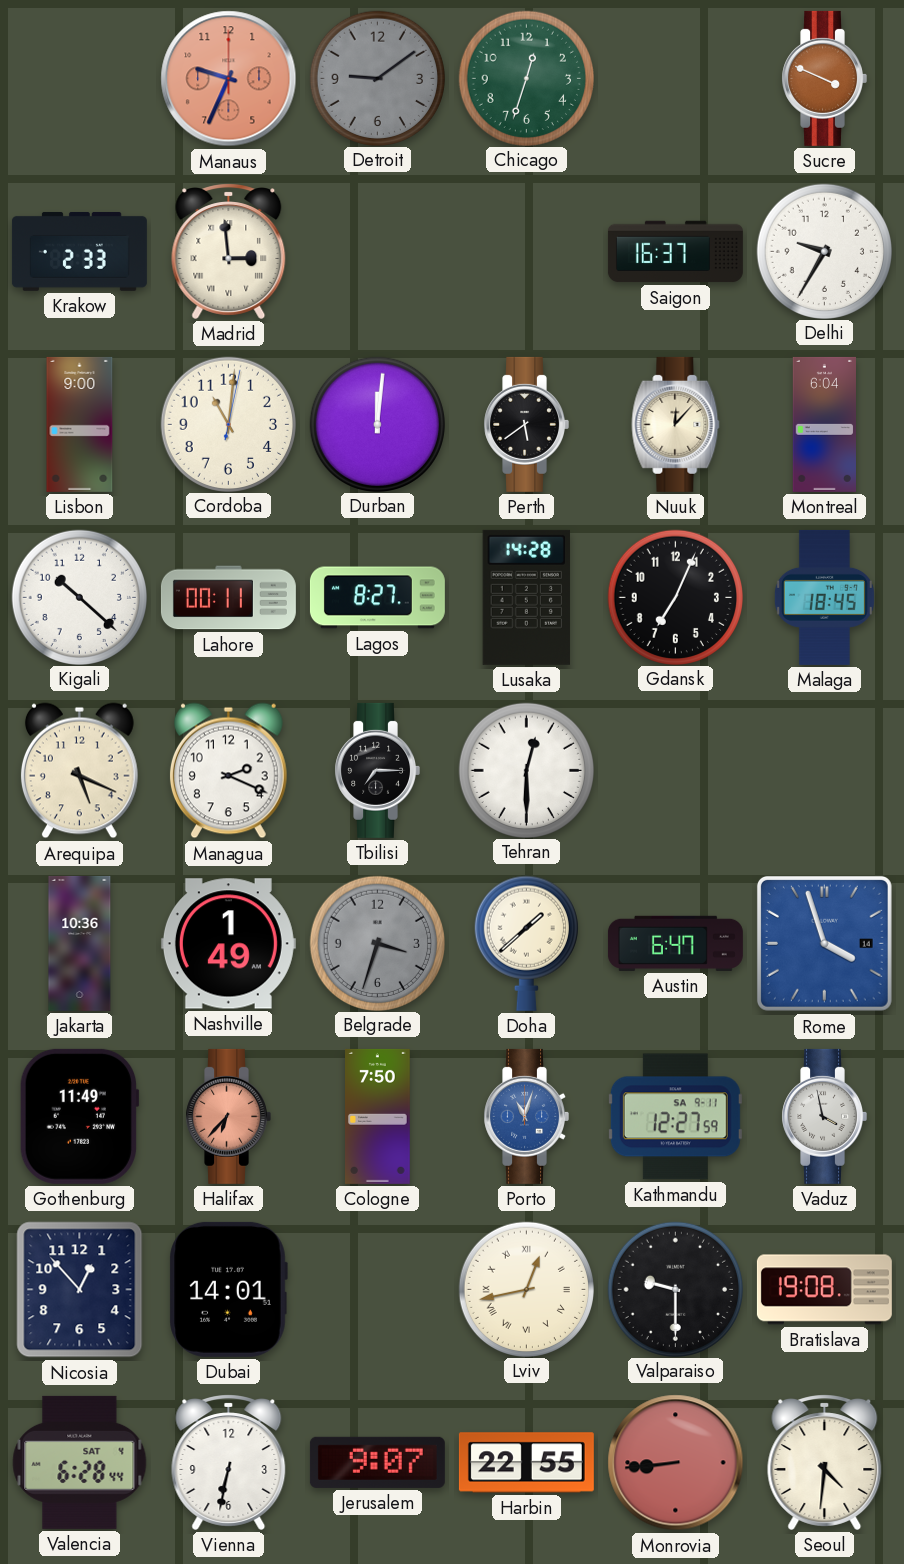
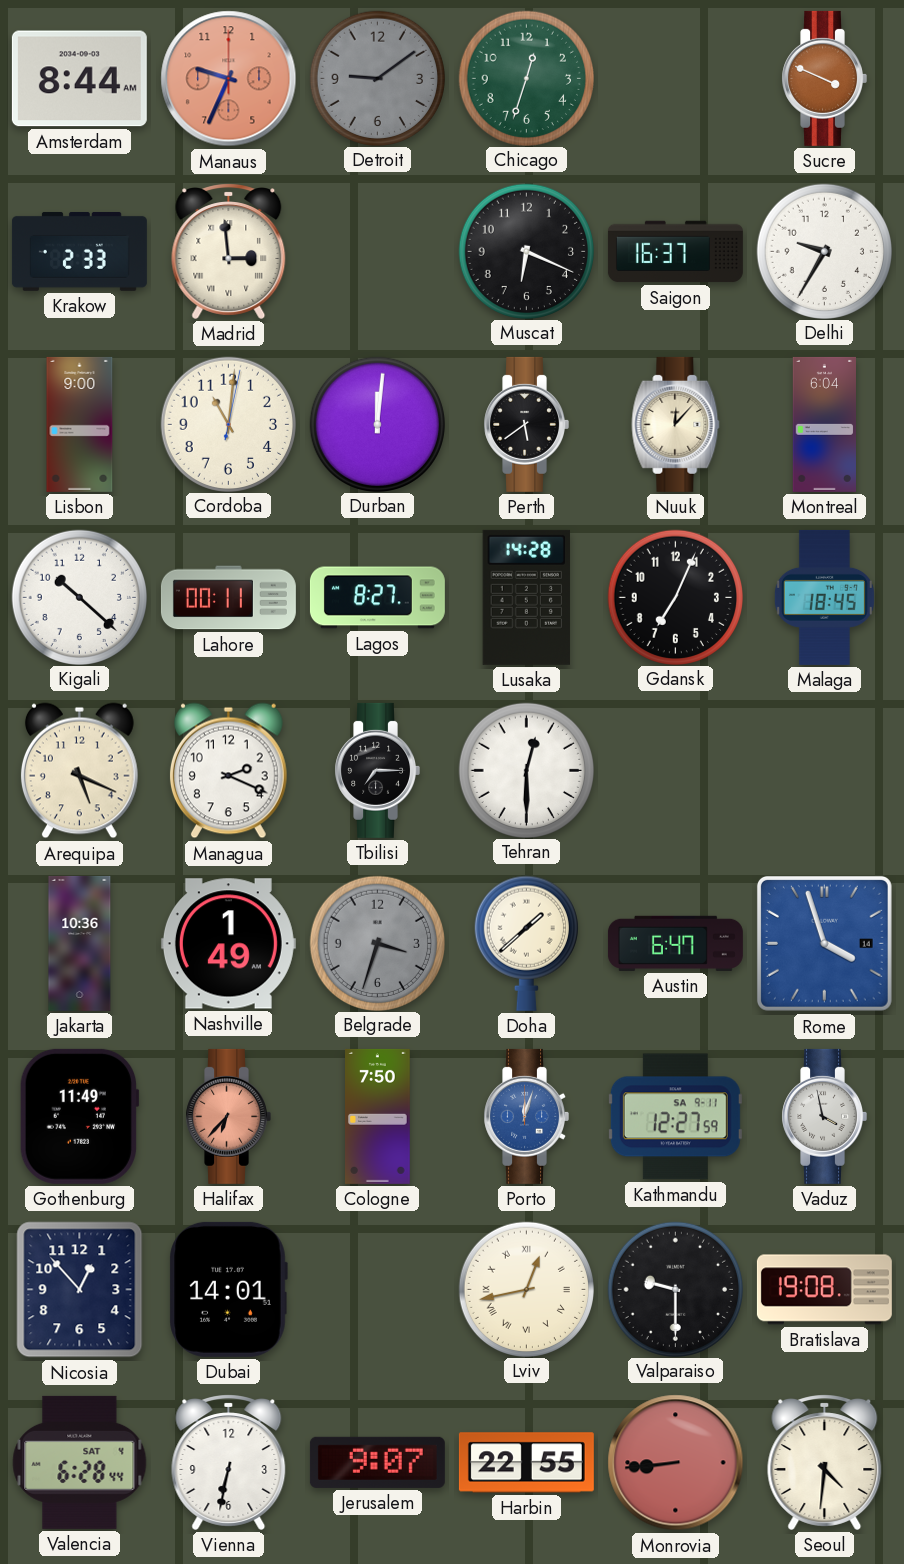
Amsterdam: none -> 8:44
Muscat: none -> 6:19
Porto: 11:03 -> 12:03
